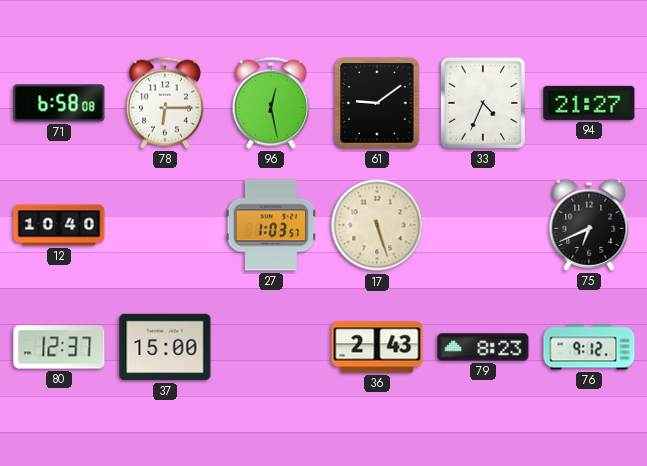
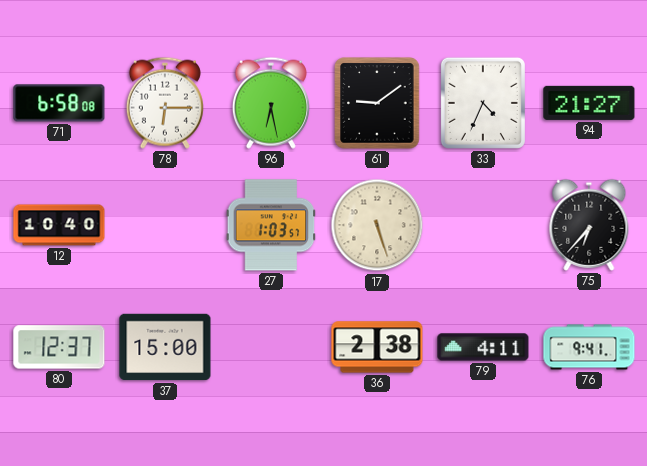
96: 12:28 -> 6:28
75: 6:41 -> 6:37
36: 2:43 -> 2:38
79: 8:23 -> 4:11
76: 9:12 -> 9:41
